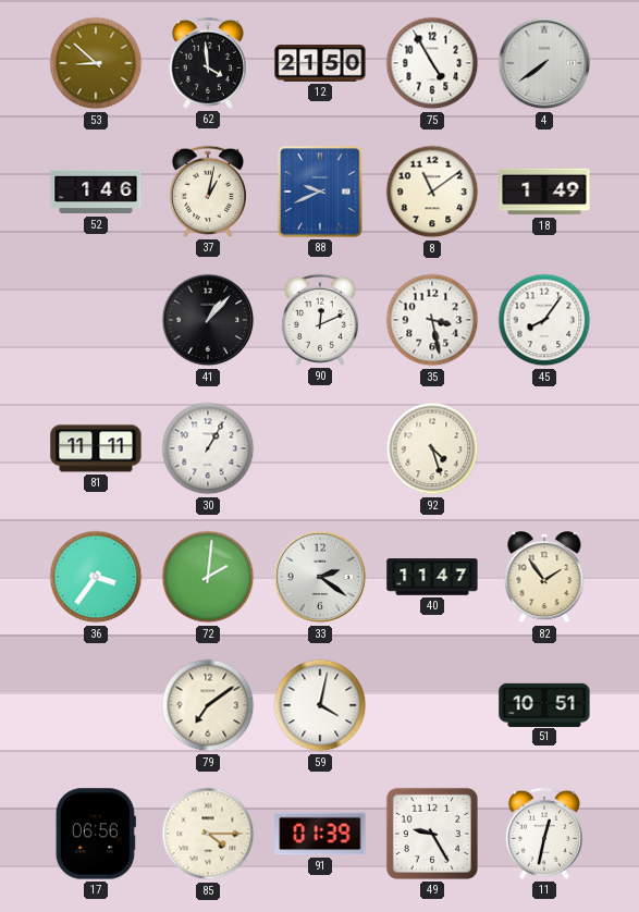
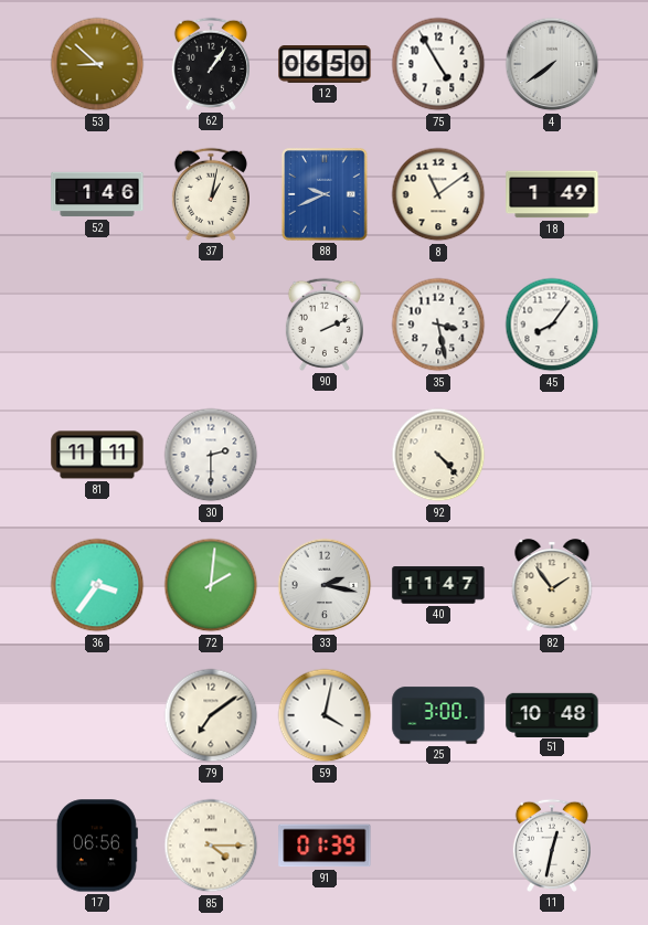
62: 3:59 -> 1:06
12: 21:50 -> 06:50
41: 1:07 -> none
90: 12:11 -> 2:11
30: 1:05 -> 2:30
92: 4:27 -> 4:23
33: 2:21 -> 2:17
25: none -> 3:00
51: 10:51 -> 10:48
49: 9:25 -> none
